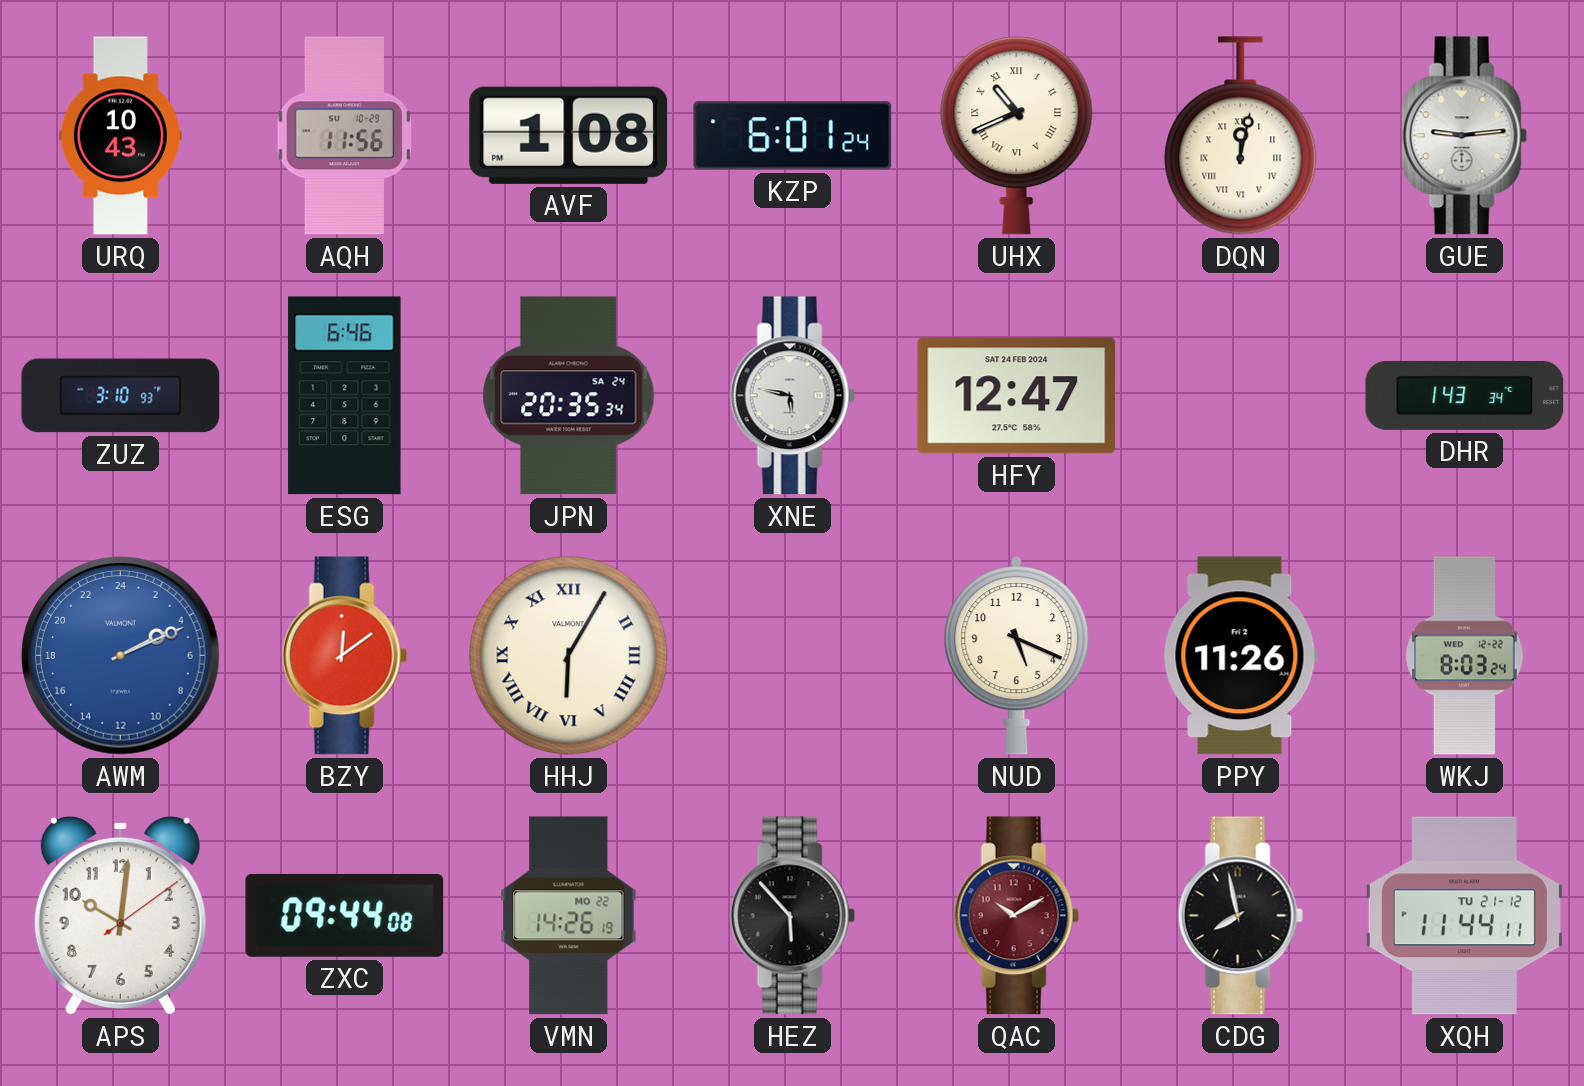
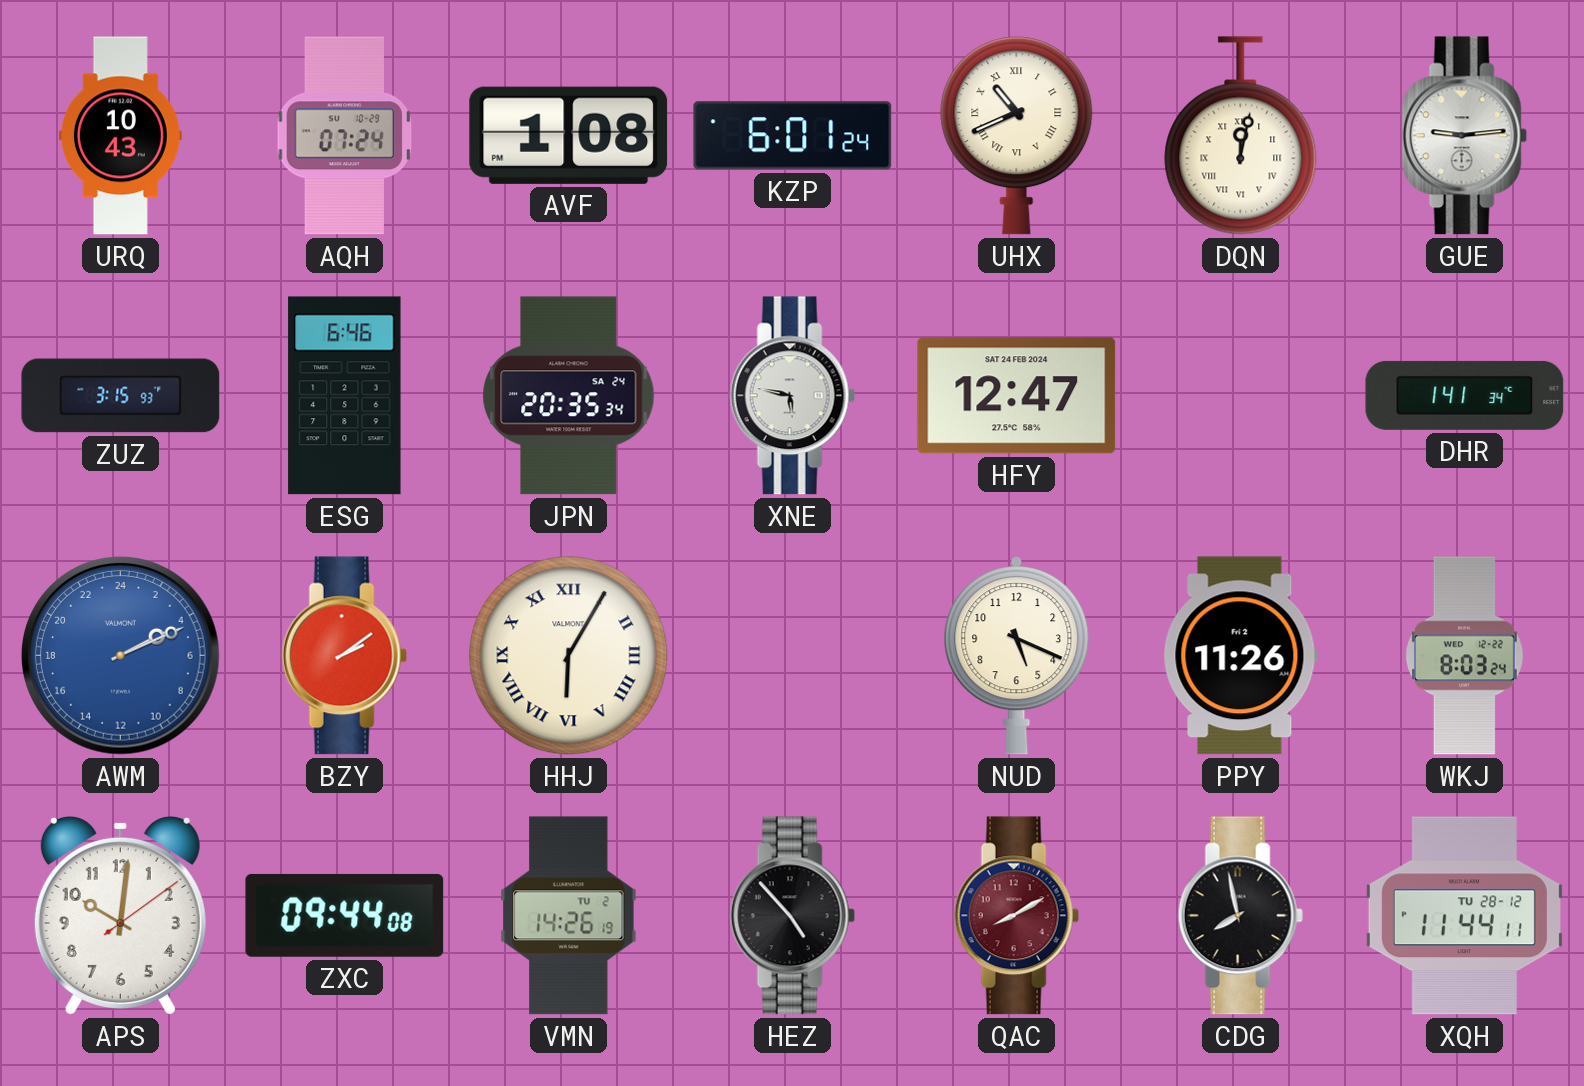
AQH: 11:56 -> 07:24
ZUZ: 3:10 -> 3:15
DHR: 1:43 -> 1:41
BZY: 12:09 -> 2:09
VMN date: MO 22 -> TU 2
HEZ: 5:53 -> 4:53
QAC: 10:10 -> 8:10
XQH date: TU 21-12 -> TU 28-12
